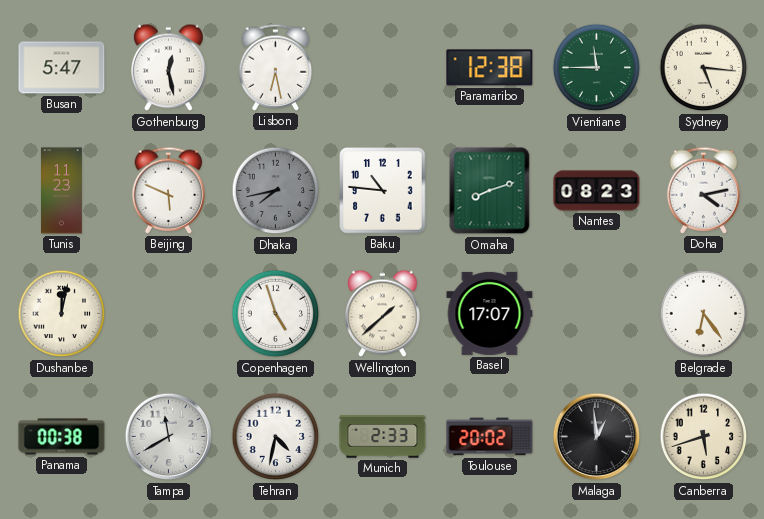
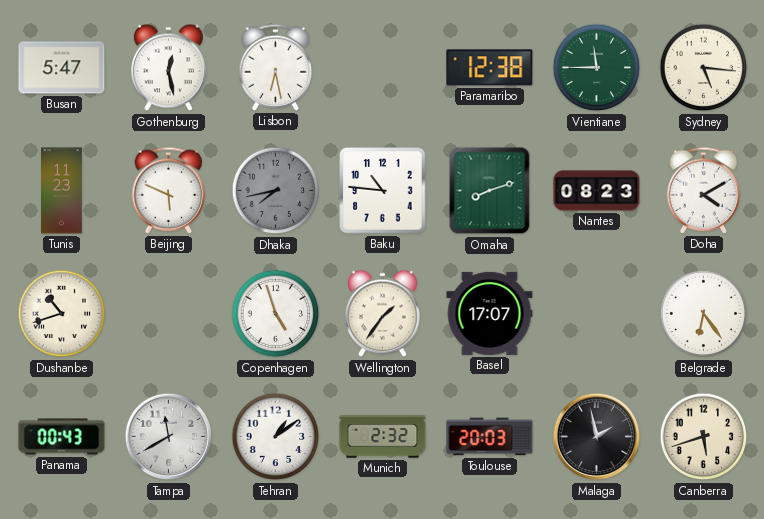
Doha: 4:13 -> 4:10
Dushanbe: 12:02 -> 10:42
Wellington: 1:38 -> 1:36
Panama: 00:38 -> 00:43
Tehran: 4:32 -> 1:09
Munich: 2:33 -> 2:32
Toulouse: 20:02 -> 20:03
Malaga: 12:59 -> 1:58
